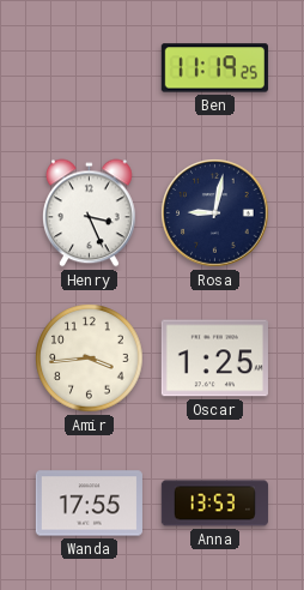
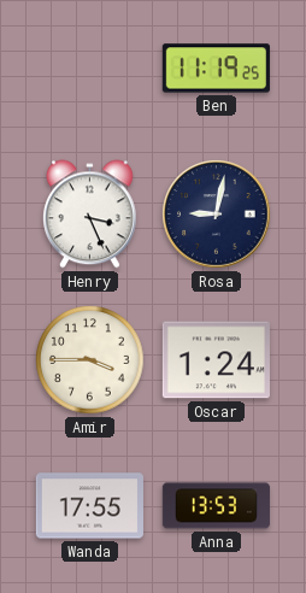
Amir: 3:44 -> 3:45
Oscar: 1:25 -> 1:24
